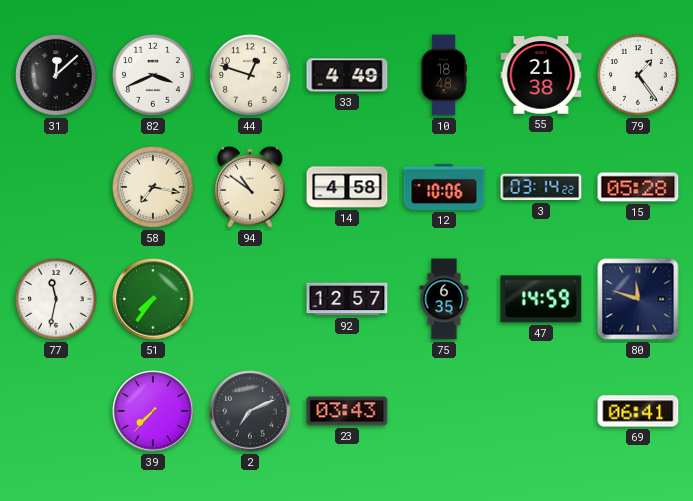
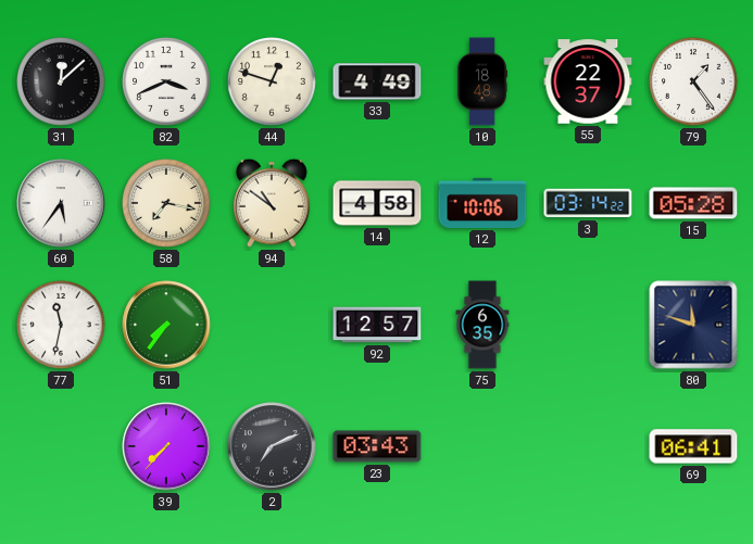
55: 21:38 -> 22:37
60: none -> 5:36
47: 14:59 -> none
